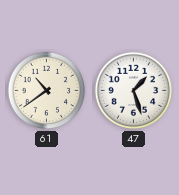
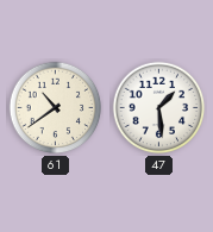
47: 1:27 -> 1:29
